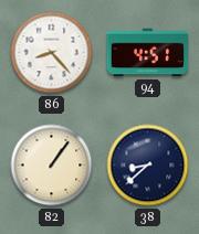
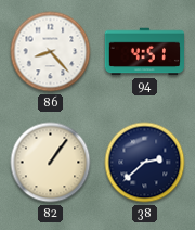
38: 8:38 -> 2:38
